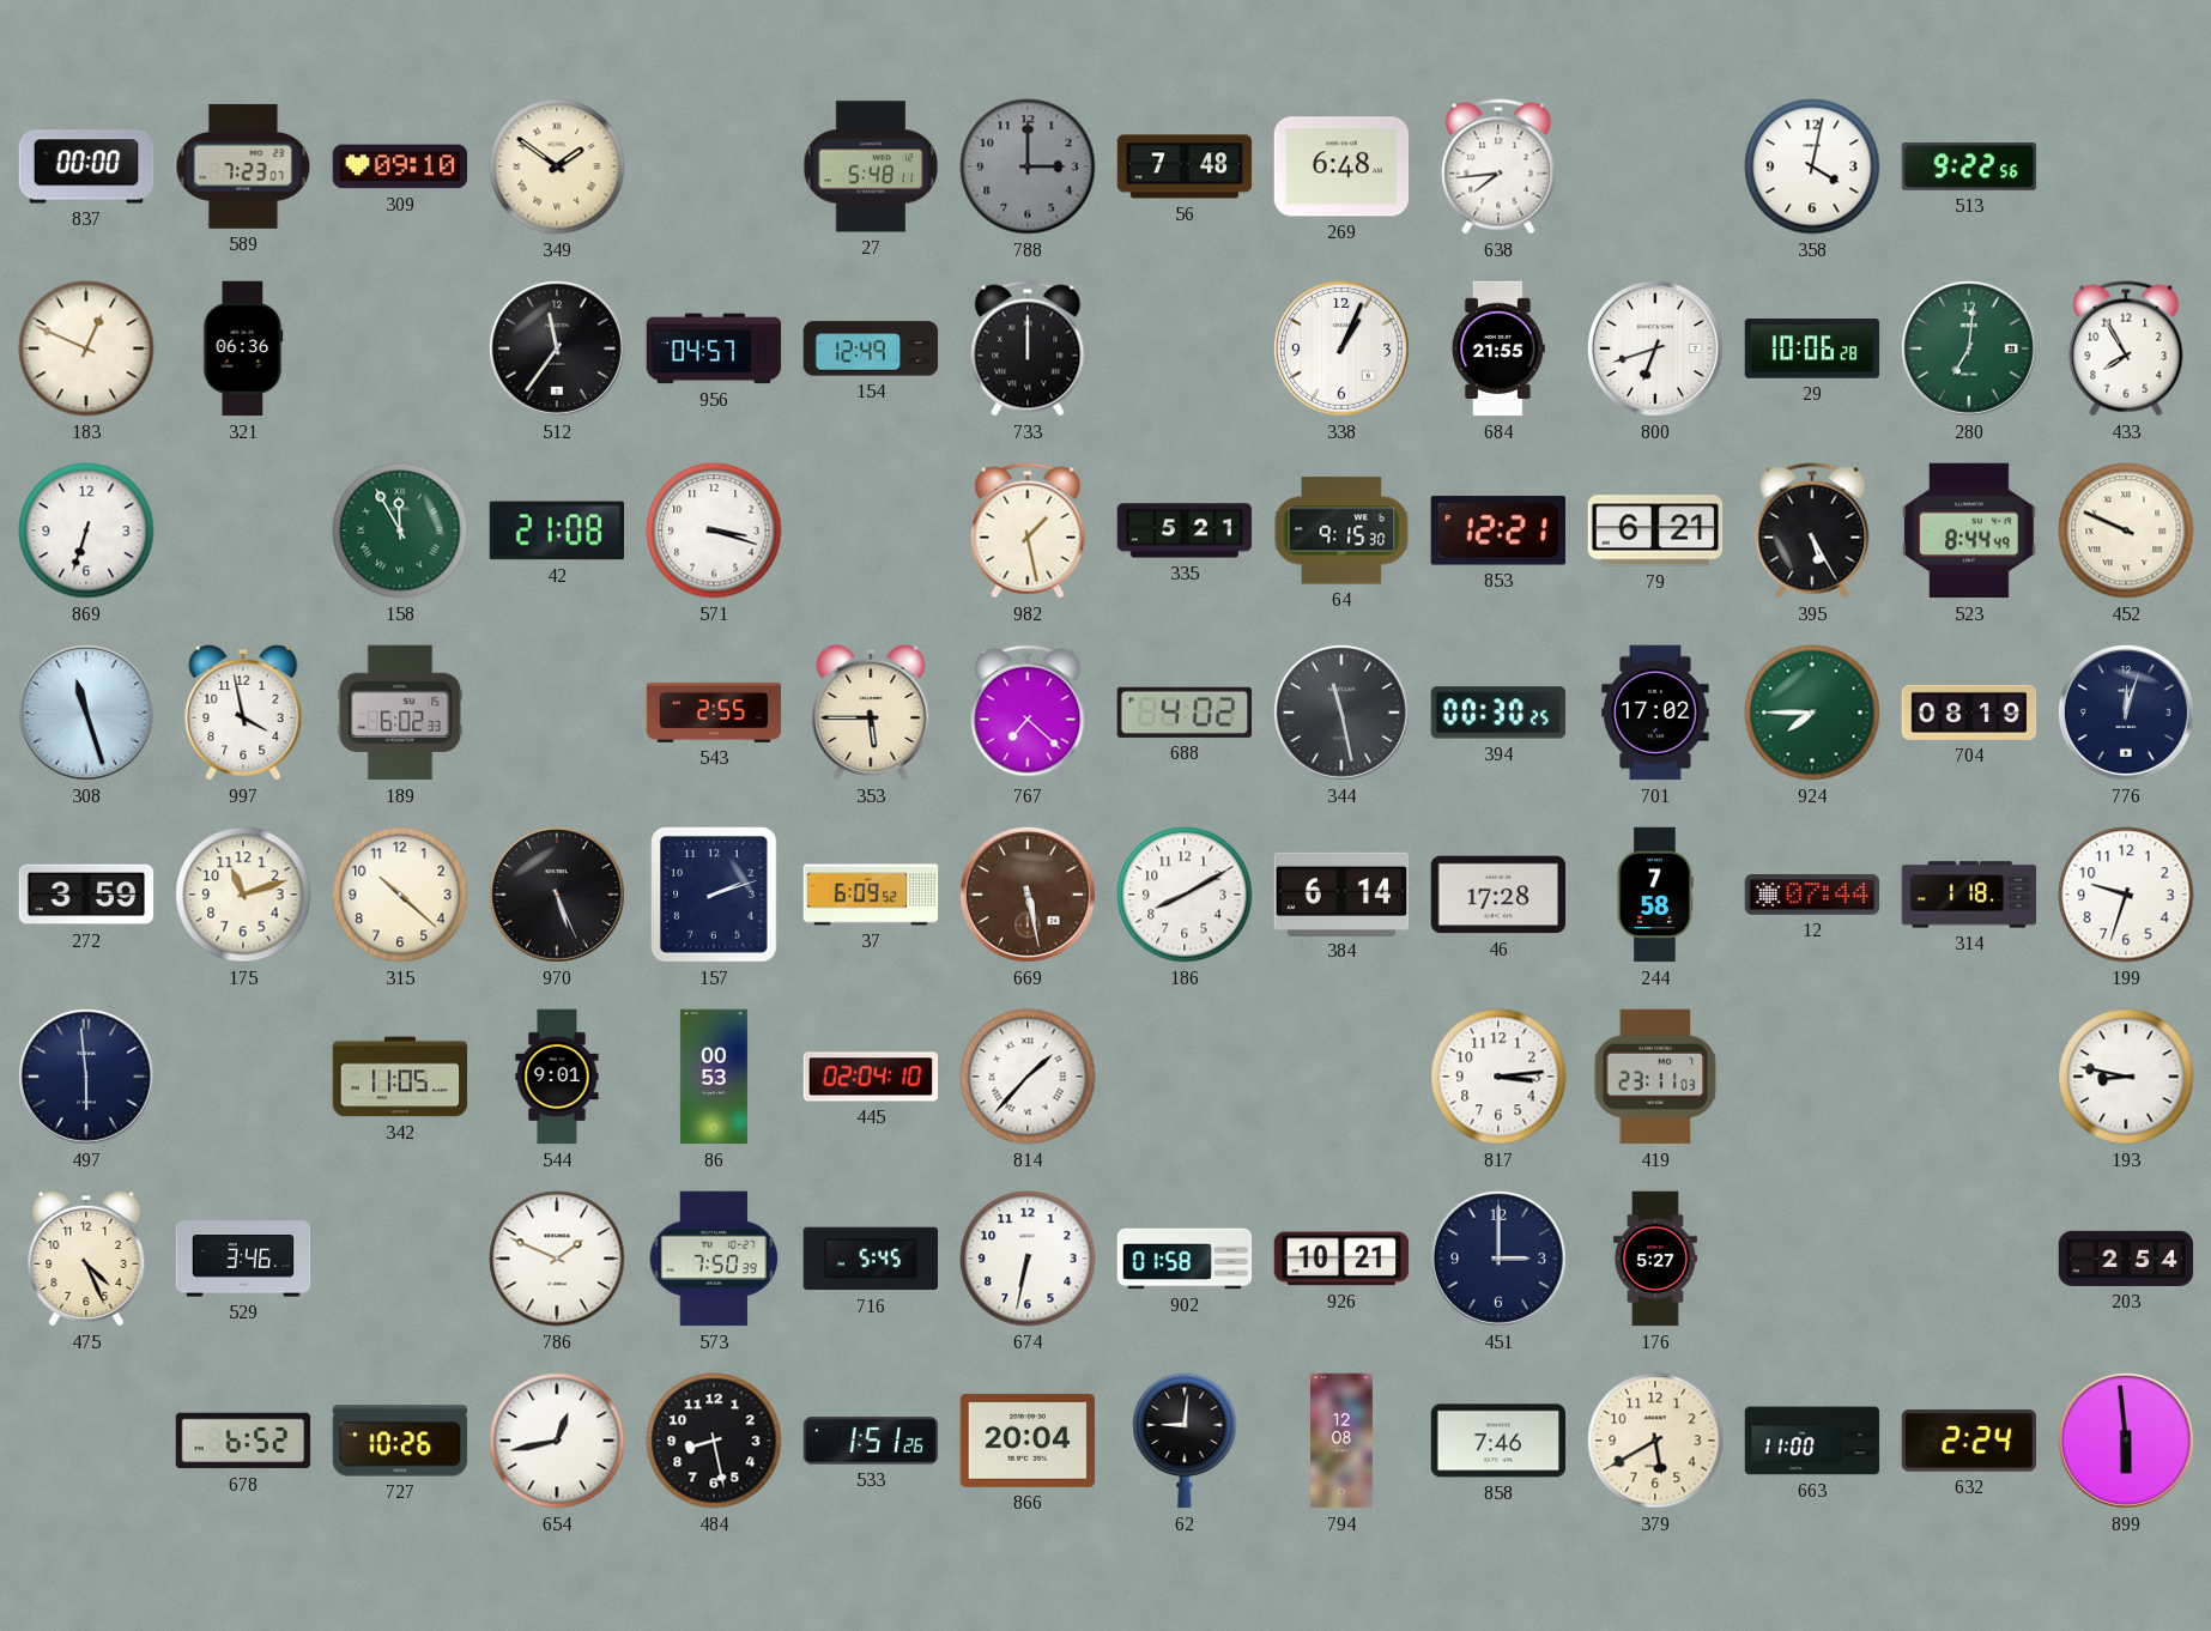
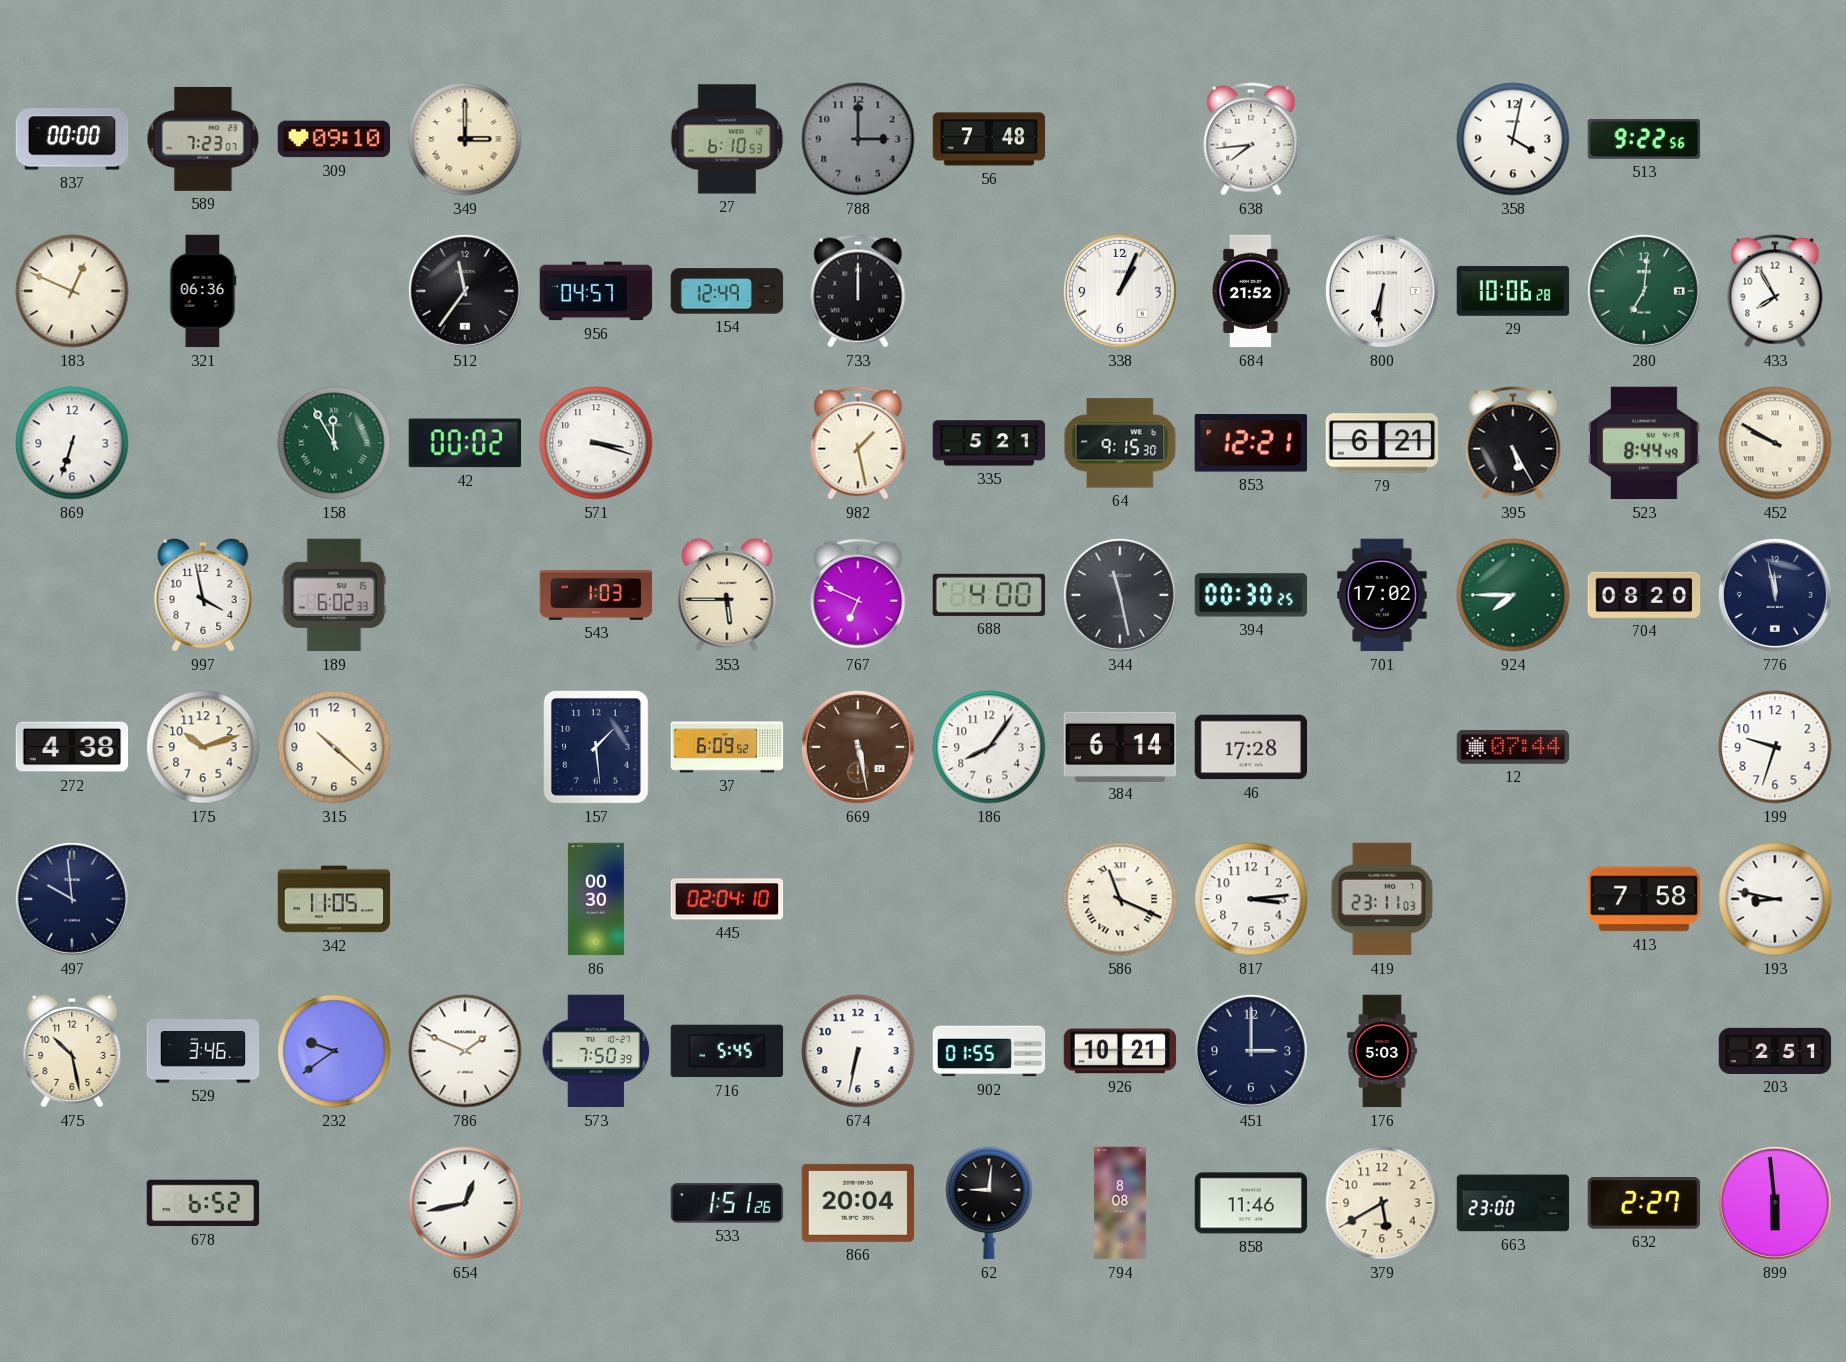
349: 1:51 -> 3:00
27: 5:48 -> 6:10
269: 6:48 -> none
684: 21:55 -> 21:52
800: 6:42 -> 6:31
42: 21:08 -> 00:02
452: 9:49 -> 9:50
308: 11:27 -> none
543: 2:55 -> 1:03
767: 7:22 -> 6:49
688: 4:02 -> 4:00
704: 08:19 -> 08:20
776: 12:03 -> 11:58
272: 3:59 -> 4:38
175: 11:12 -> 10:12
970: 5:26 -> none
157: 2:12 -> 1:29
186: 8:10 -> 8:06
244: 7:58 -> none
314: 1:18 -> none
497: 5:59 -> 9:59
544: 9:01 -> none
86: 00:53 -> 00:30
814: 1:37 -> none
586: none -> 11:19
413: none -> 7:58
475: 4:26 -> 10:28
232: none -> 9:39
902: 01:58 -> 01:55
176: 5:27 -> 5:03
203: 2:54 -> 2:51
727: 10:26 -> none
484: 8:28 -> none
794: 12:08 -> 8:08
858: 7:46 -> 11:46
663: 11:00 -> 23:00
632: 2:24 -> 2:27
